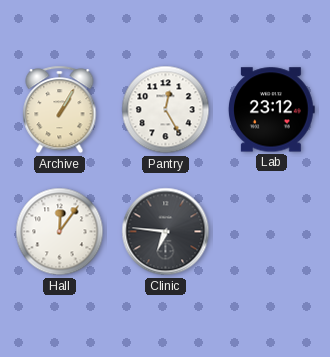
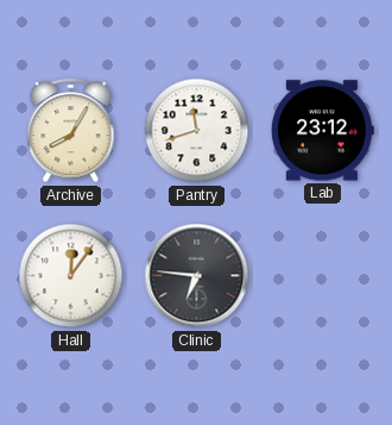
Archive: 1:05 -> 8:05
Pantry: 12:25 -> 11:42
